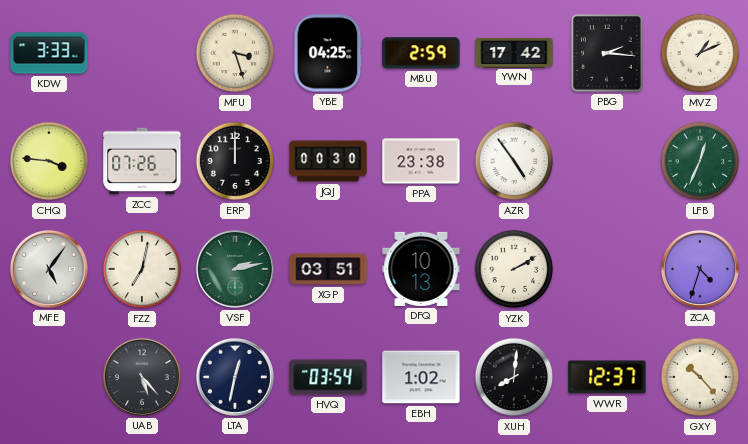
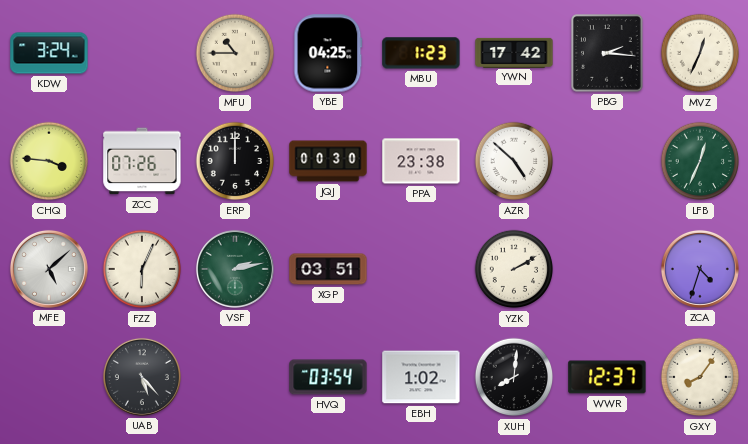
KDW: 3:33 -> 3:24
MFU: 3:27 -> 10:45
MBU: 2:59 -> 1:23
MVZ: 1:11 -> 12:34
AZR: 4:54 -> 4:52
MFE: 5:06 -> 5:08
FZZ: 7:02 -> 6:04
DFQ: 10:13 -> none
LTA: 12:32 -> none
GXY: 10:23 -> 8:06
